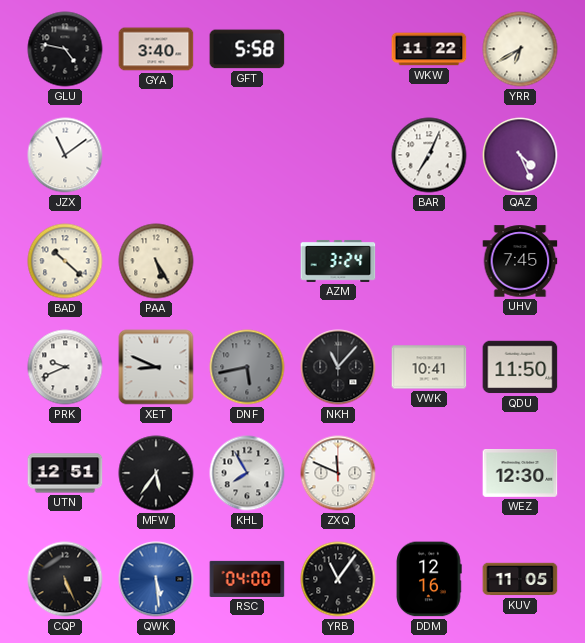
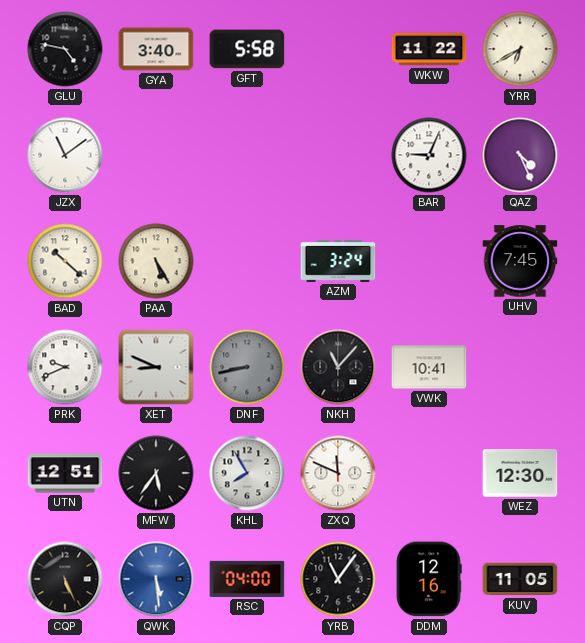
BAR: 7:04 -> 9:04
DNF: 5:43 -> 8:43
QDU: 11:50 -> none
